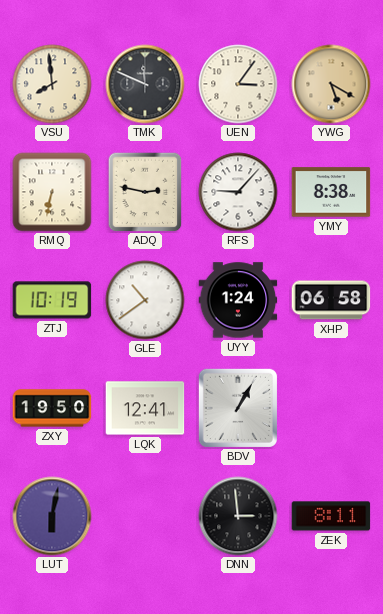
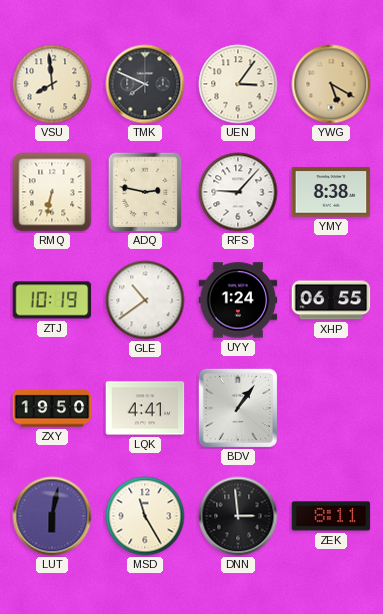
TMK: 11:49 -> 7:49
XHP: 06:58 -> 06:55
LQK: 12:41 -> 4:41
BDV: 1:05 -> 1:06
MSD: none -> 11:25
